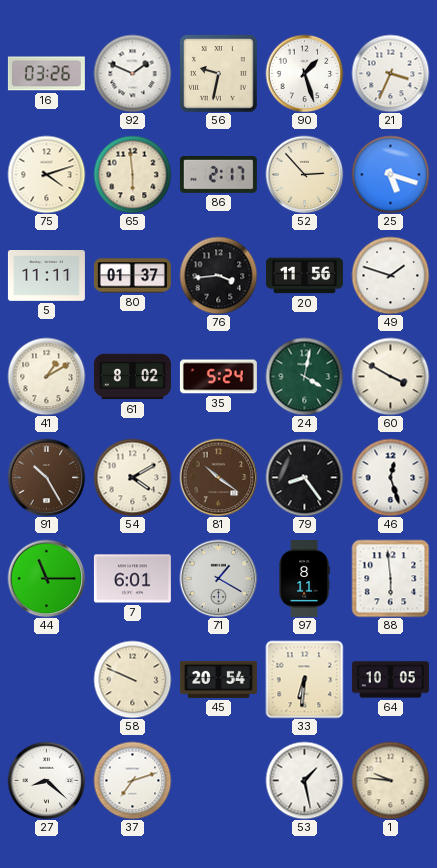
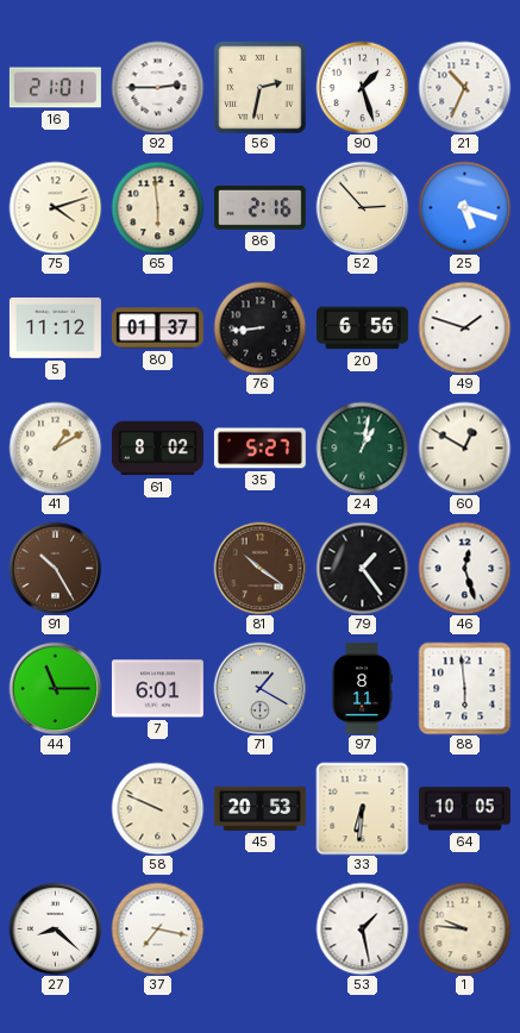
16: 03:26 -> 21:01
92: 1:49 -> 2:45
56: 9:32 -> 2:32
21: 3:34 -> 10:34
86: 2:17 -> 2:16
5: 11:11 -> 11:12
76: 3:44 -> 8:44
20: 11:56 -> 6:56
35: 5:24 -> 5:27
24: 4:02 -> 1:02
60: 3:50 -> 12:50
54: 4:10 -> none
79: 8:24 -> 1:24
45: 20:54 -> 20:53
37: 7:12 -> 7:17
